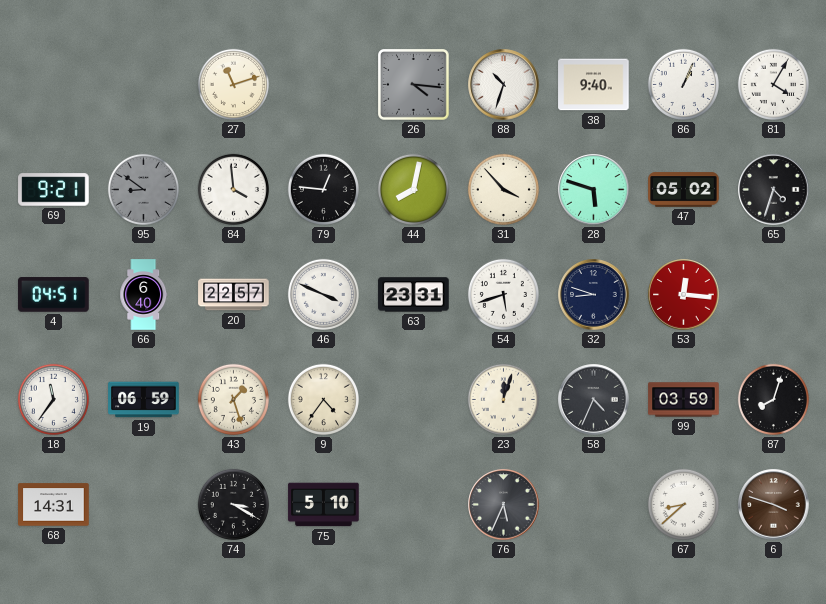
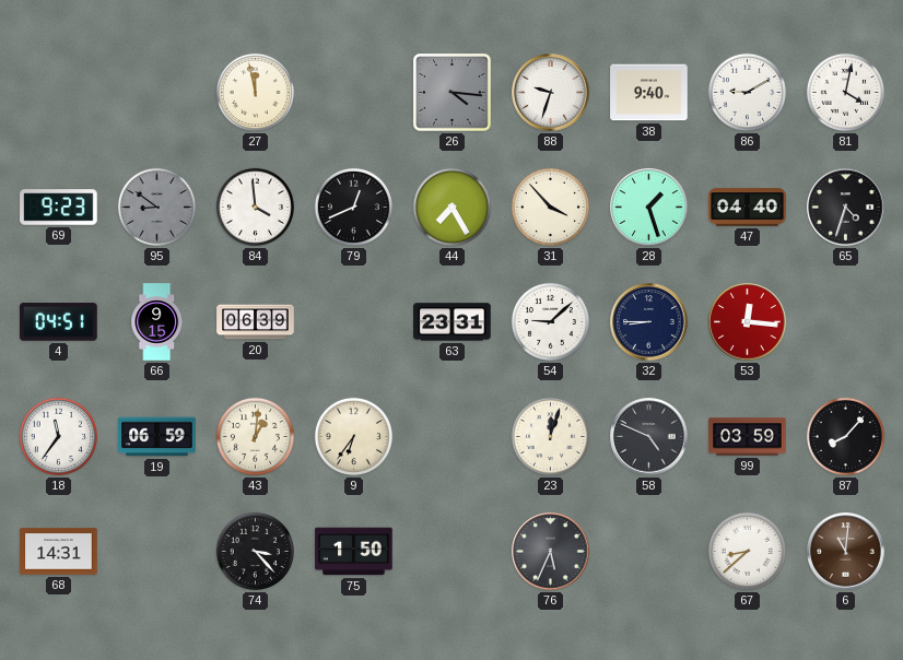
27: 11:12 -> 11:58
88: 10:33 -> 9:33
86: 1:04 -> 9:10
81: 4:05 -> 4:02
69: 9:21 -> 9:23
79: 12:46 -> 12:41
44: 8:02 -> 7:25
28: 5:48 -> 1:27
47: 05:02 -> 04:40
66: 6:40 -> 9:15
20: 22:57 -> 06:39
46: 3:49 -> none
54: 5:42 -> 9:08
32: 8:48 -> 8:45
43: 1:27 -> 1:01
9: 4:36 -> 6:36
58: 4:34 -> 4:49
87: 8:03 -> 8:07
74: 3:20 -> 3:23
75: 5:10 -> 1:50
6: 3:48 -> 11:01
